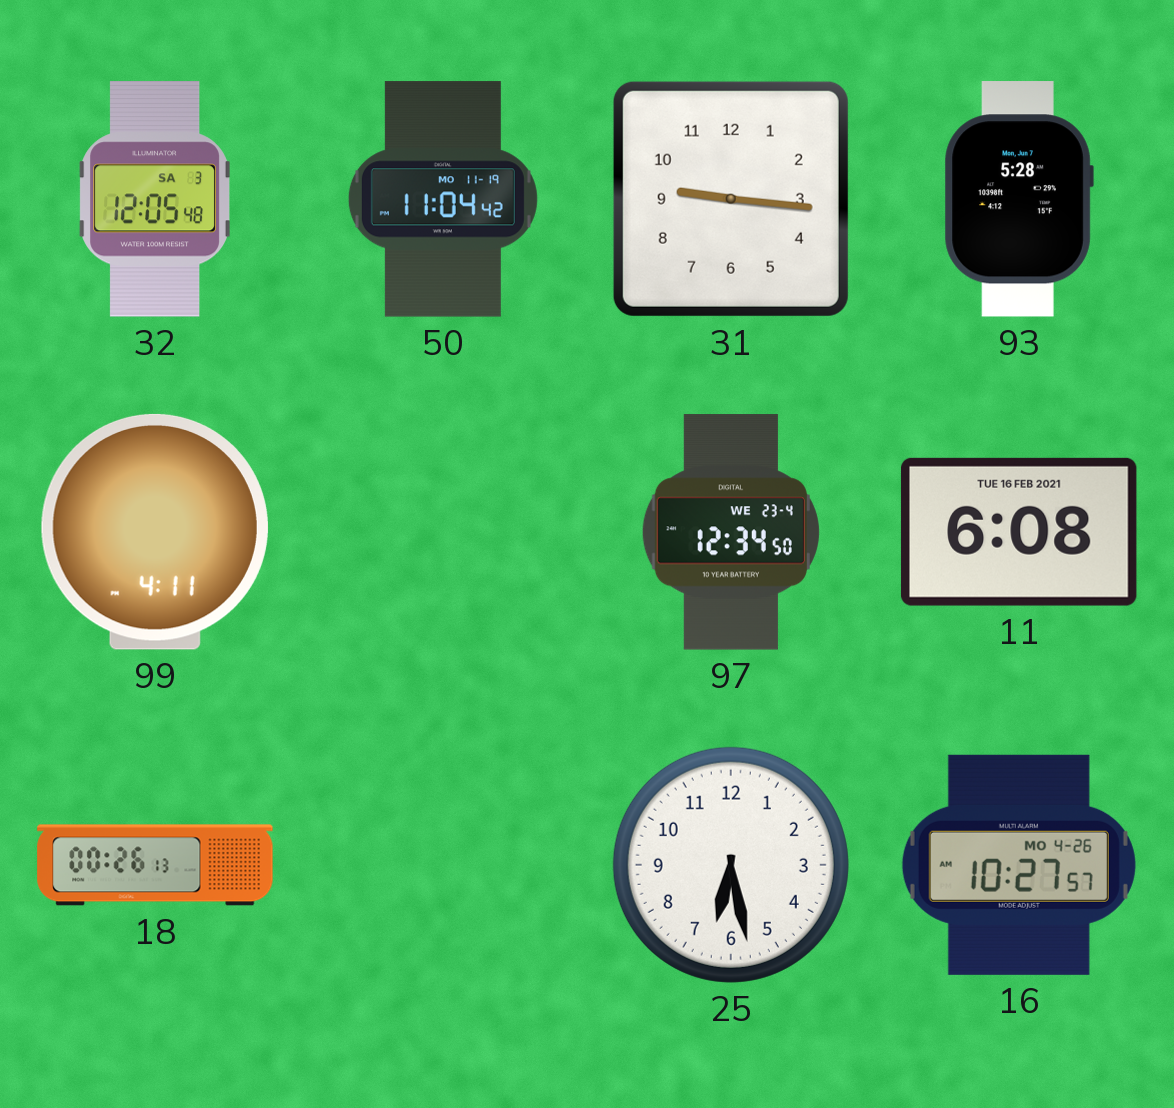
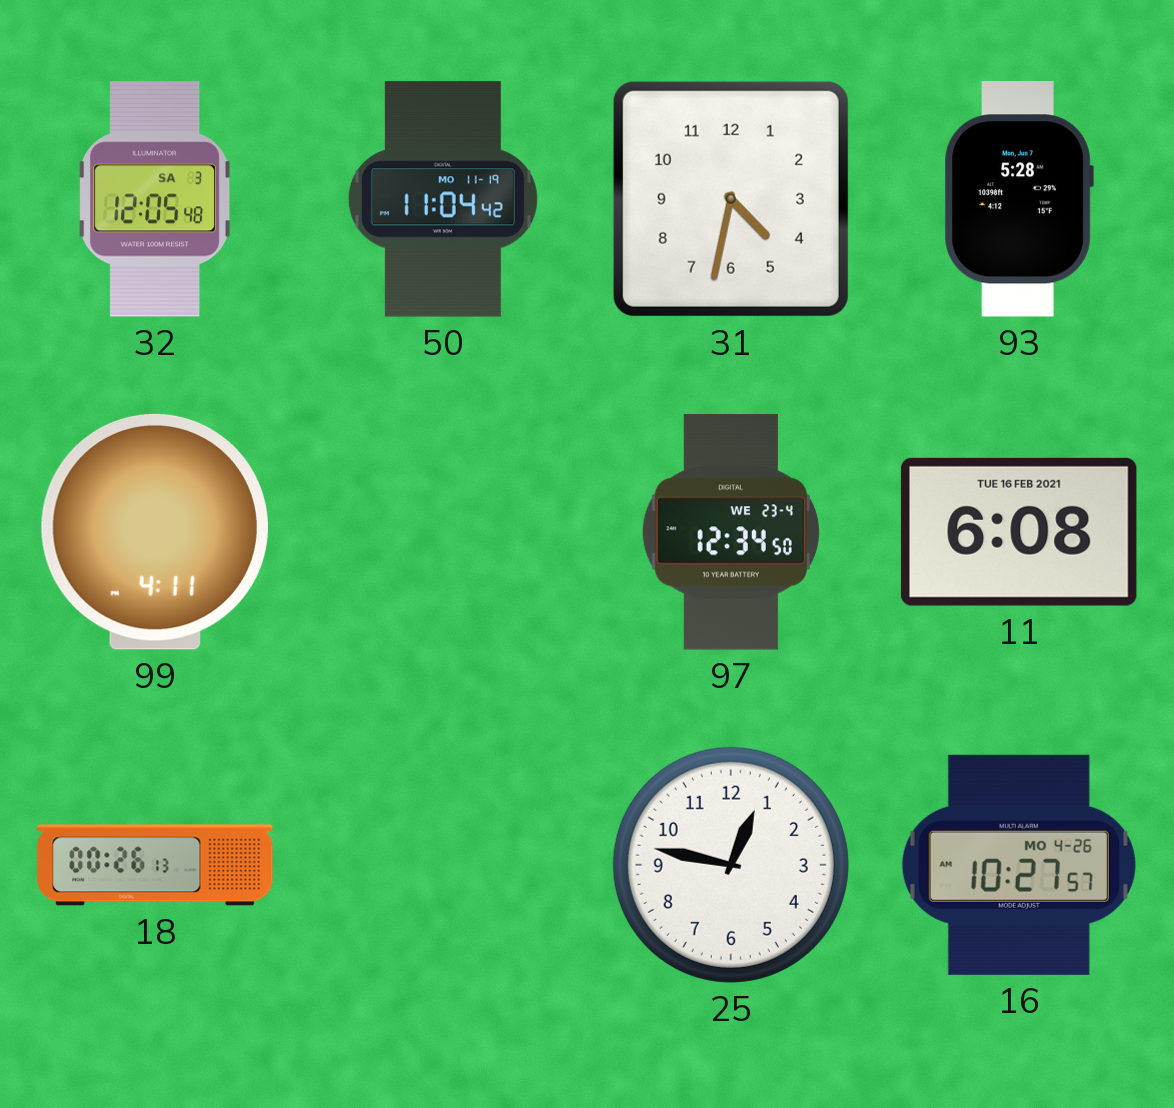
31: 9:16 -> 4:32
25: 6:28 -> 12:47
